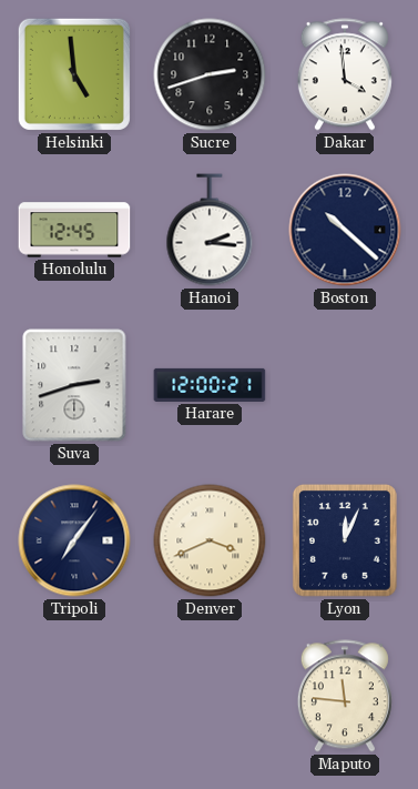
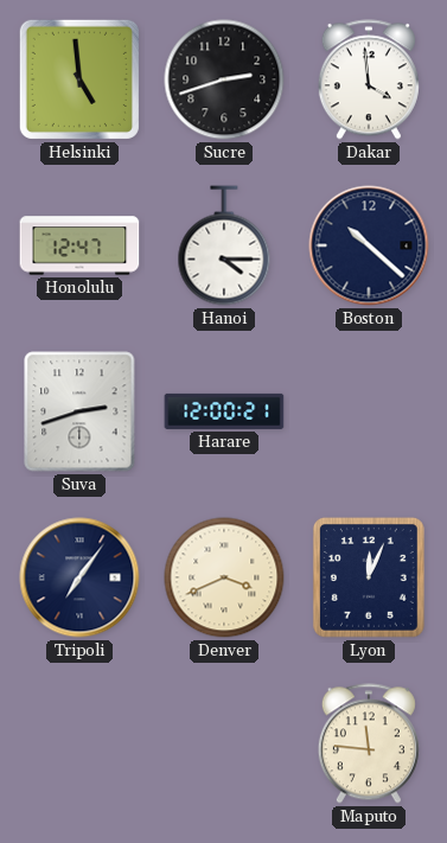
Honolulu: 12:45 -> 12:47
Hanoi: 2:16 -> 4:15
